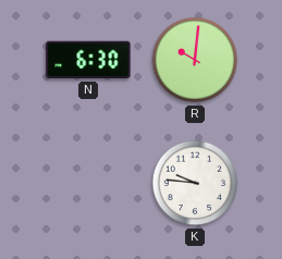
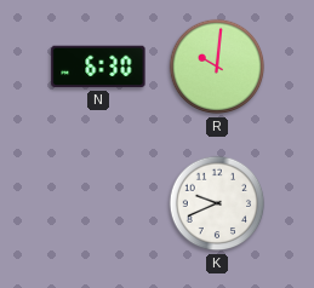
K: 9:46 -> 9:41
